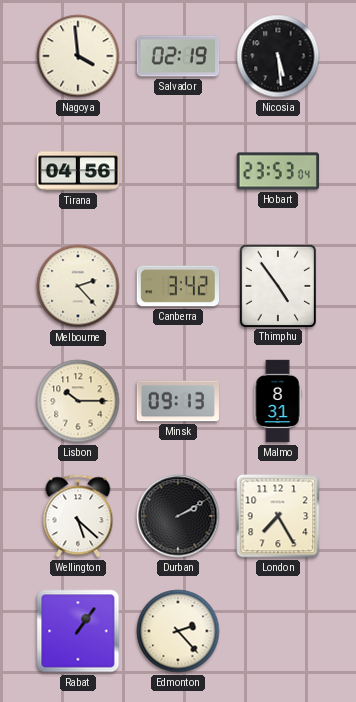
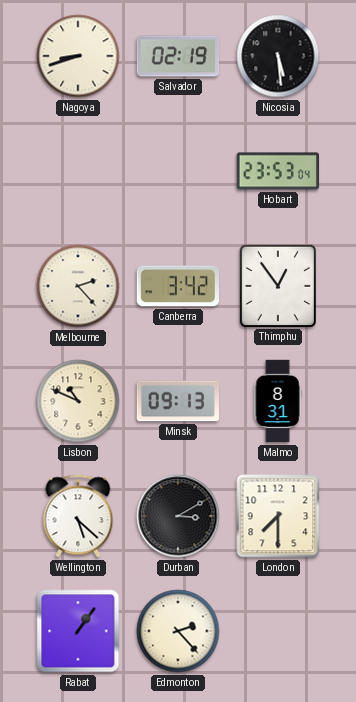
Nagoya: 3:59 -> 8:42
Tirana: 04:56 -> none
Thimphu: 4:54 -> 12:54
Lisbon: 10:15 -> 10:49
Durban: 2:10 -> 3:10
London: 7:25 -> 7:30
